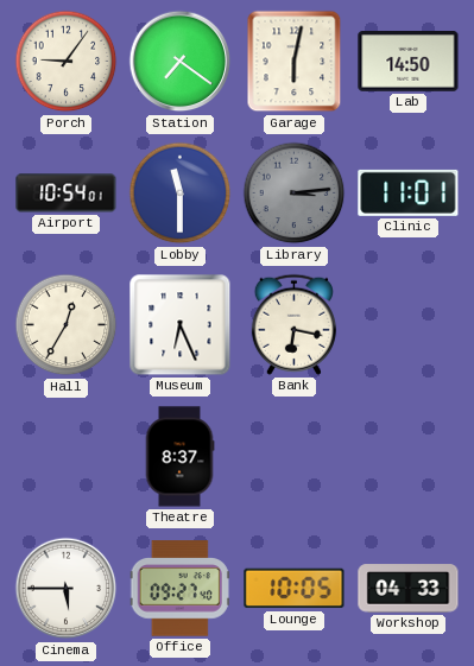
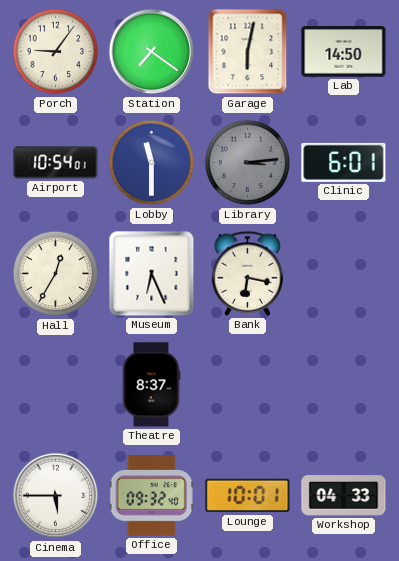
Clinic: 11:01 -> 6:01
Office: 09:27 -> 09:32
Lounge: 10:05 -> 10:01
